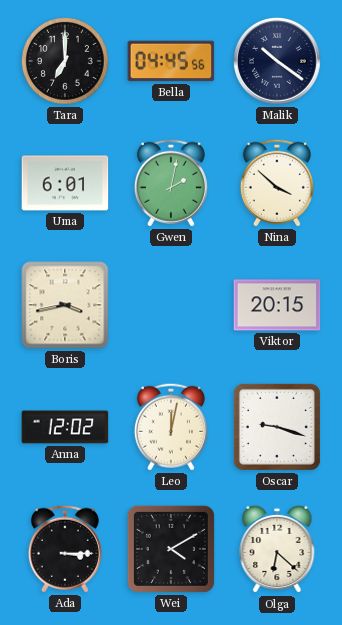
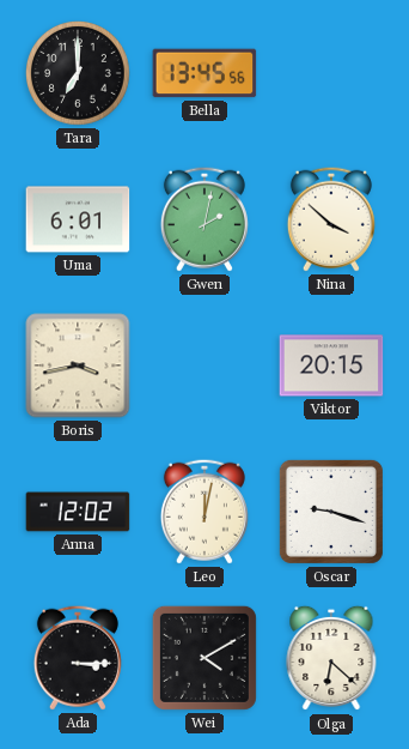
Bella: 04:45 -> 13:45
Malik: 10:21 -> none
